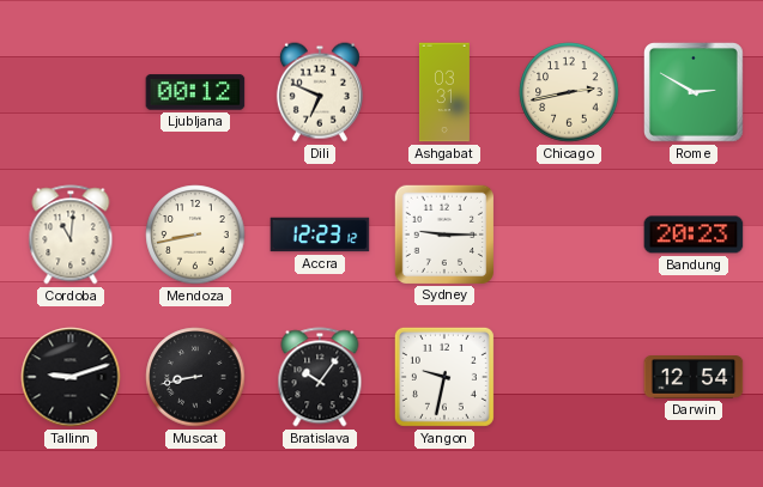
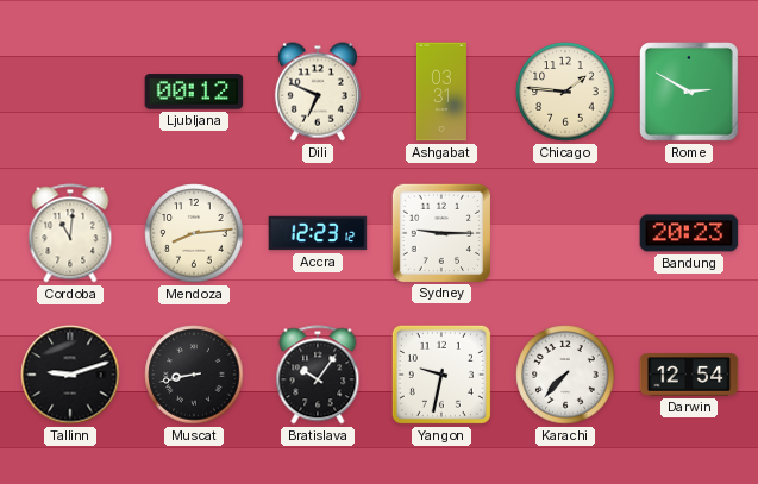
Chicago: 2:43 -> 1:46
Mendoza: 8:43 -> 8:14
Karachi: none -> 7:37
